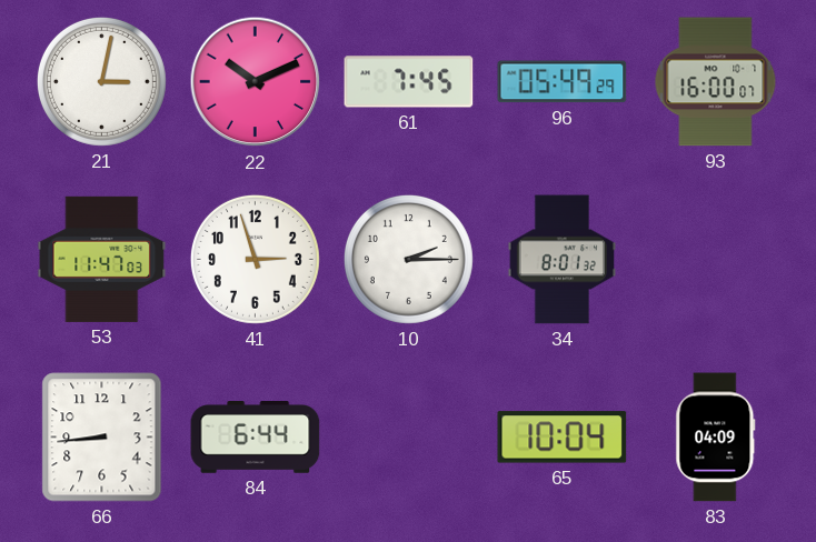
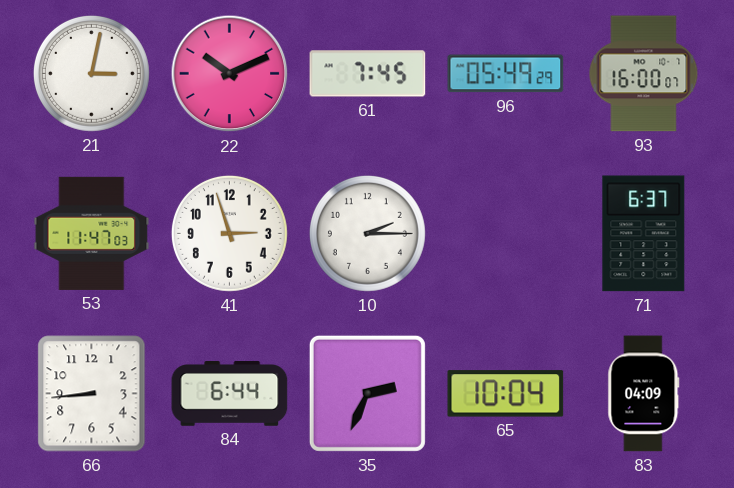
34: 8:01 -> none
71: none -> 6:37
35: none -> 2:34
